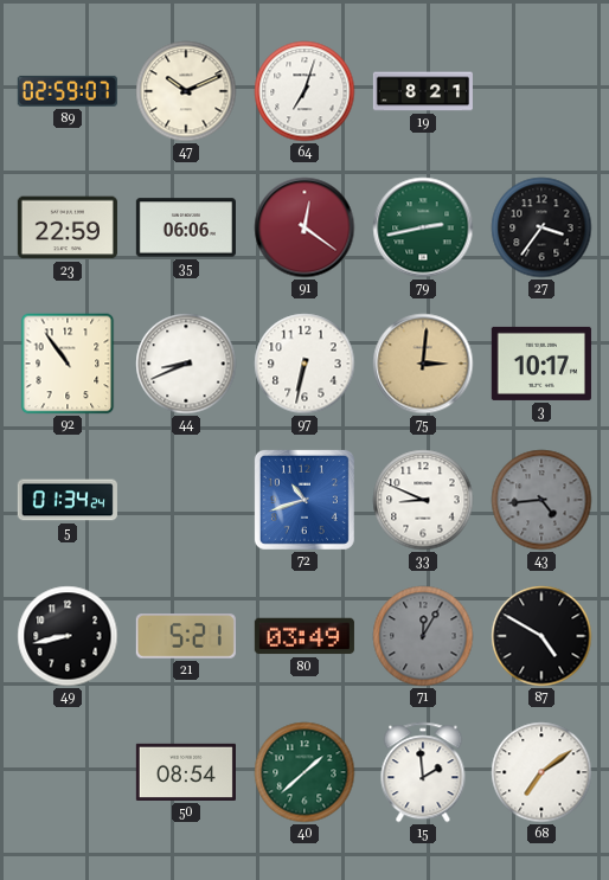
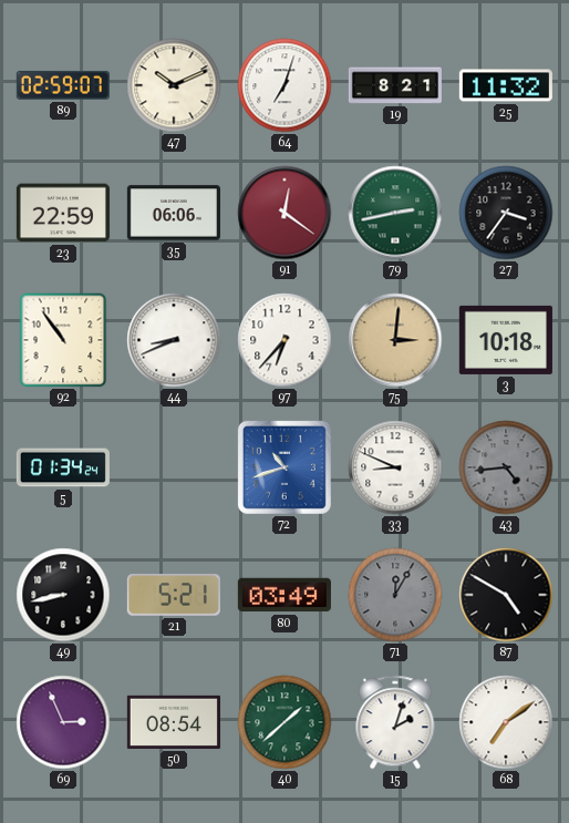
25: none -> 11:32
97: 6:32 -> 6:37
3: 10:17 -> 10:18
69: none -> 2:56
15: 1:59 -> 2:03
